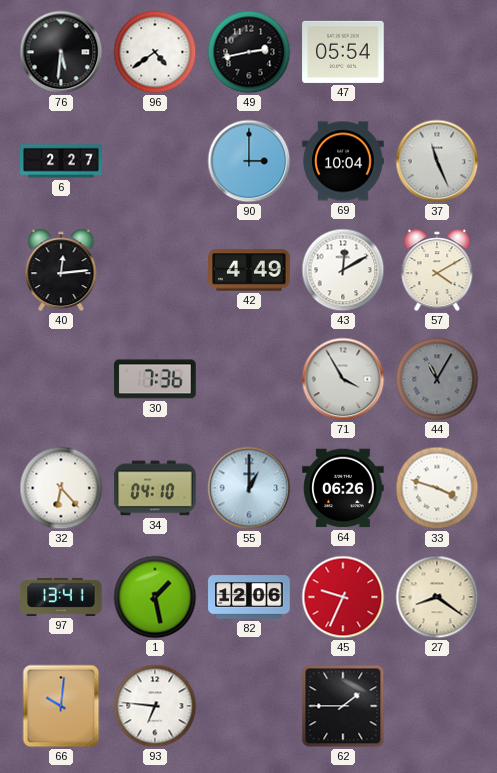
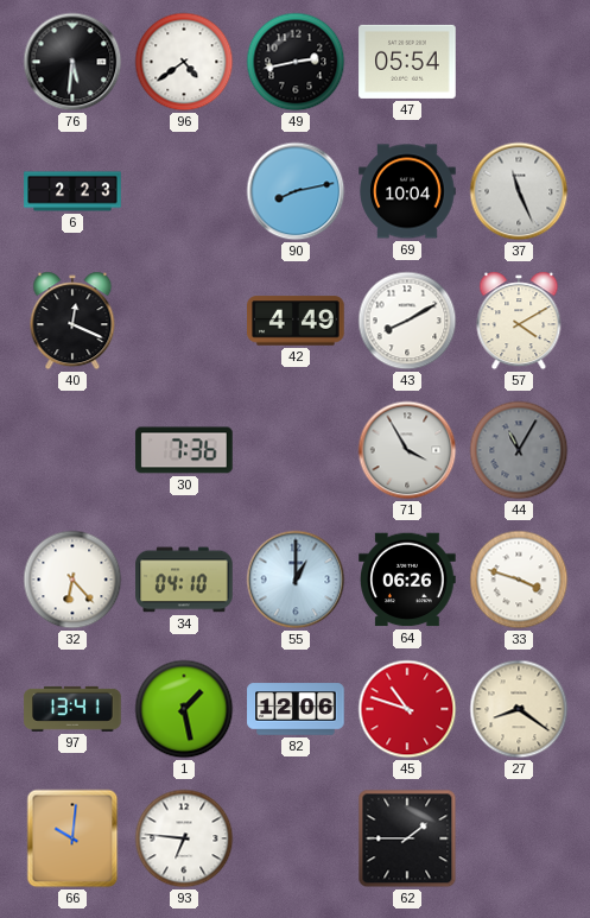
6: 2:27 -> 2:23
90: 3:00 -> 8:13
40: 12:14 -> 12:19
43: 12:10 -> 8:10
45: 9:34 -> 10:48
